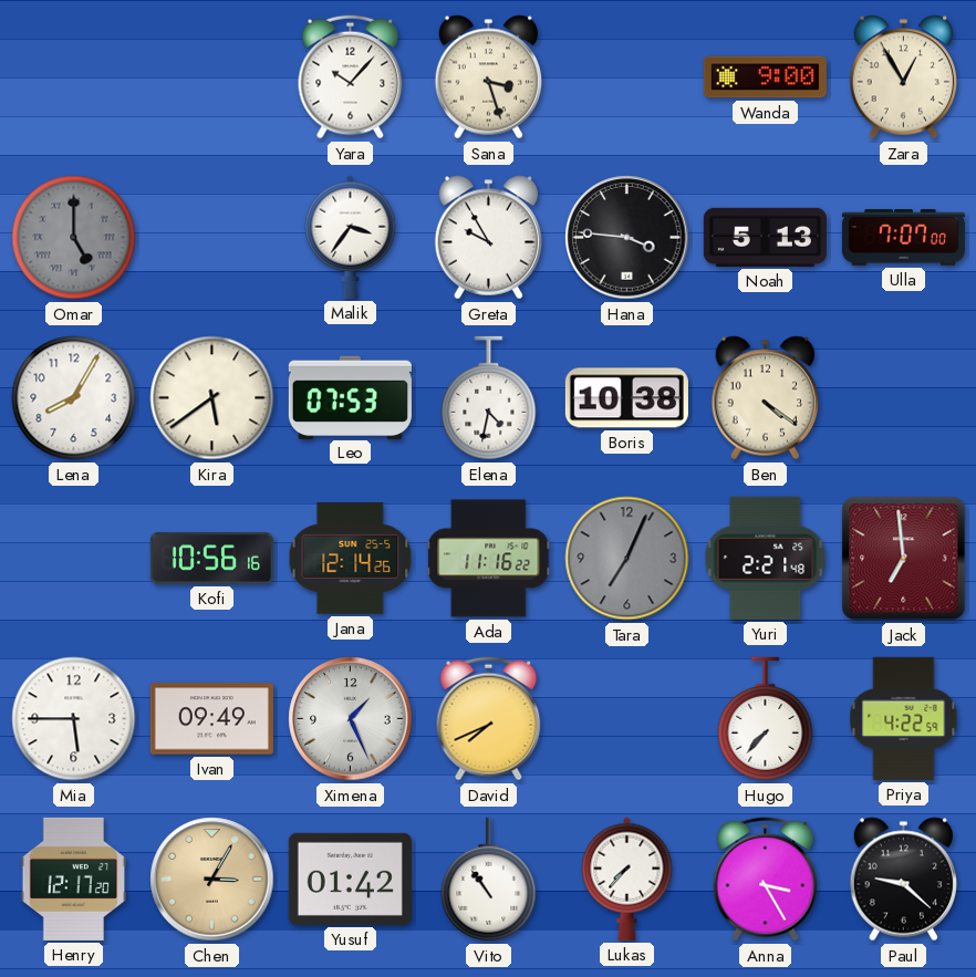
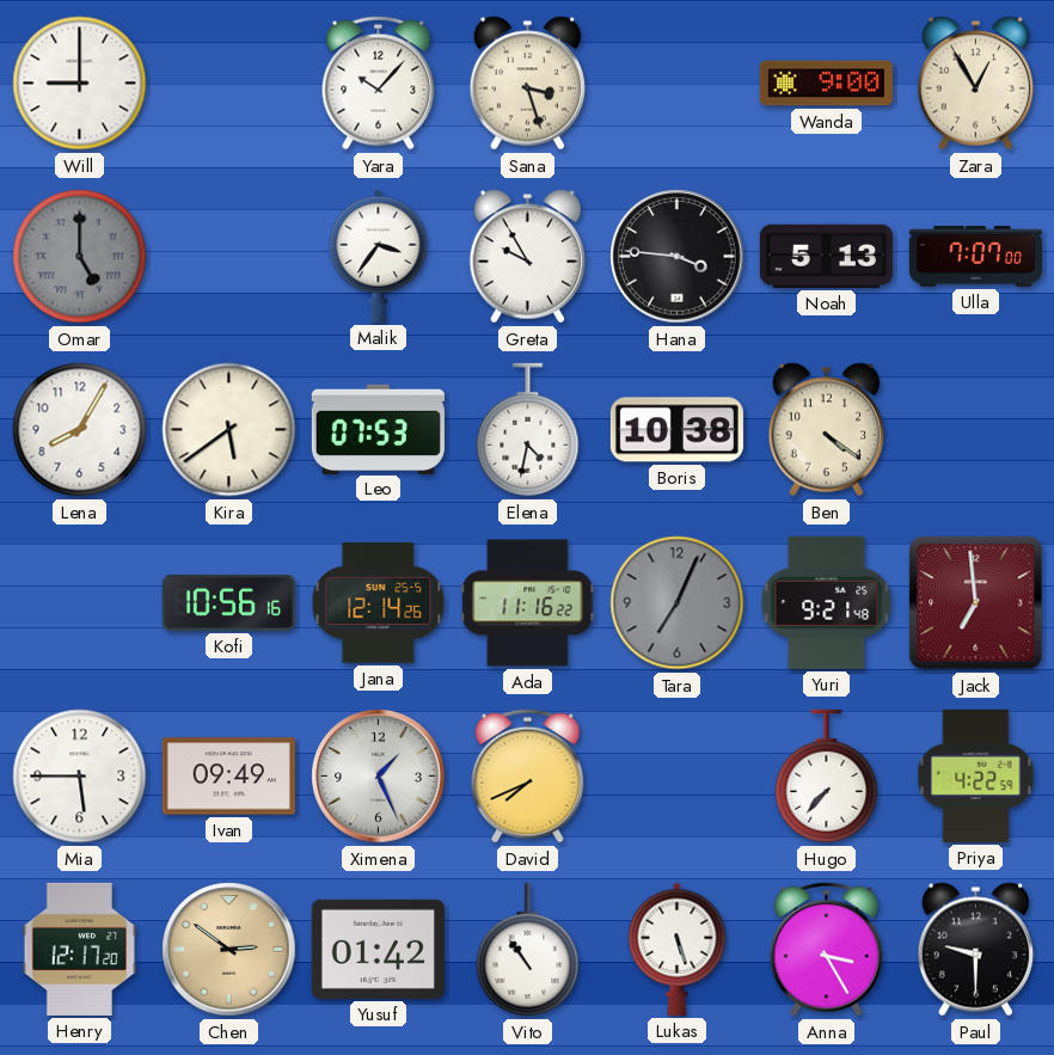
Will: none -> 9:00
Yuri: 2:21 -> 9:21
Chen: 3:05 -> 2:51
Lukas: 7:37 -> 5:27
Paul: 9:22 -> 9:30
